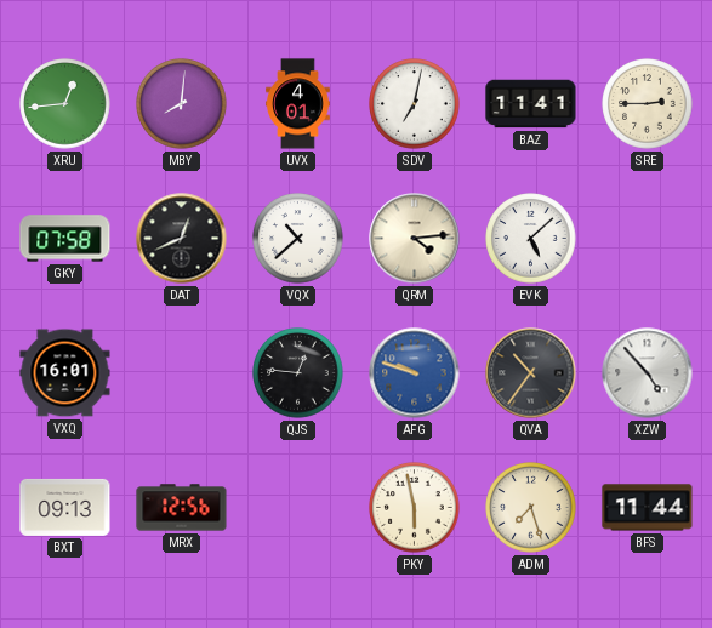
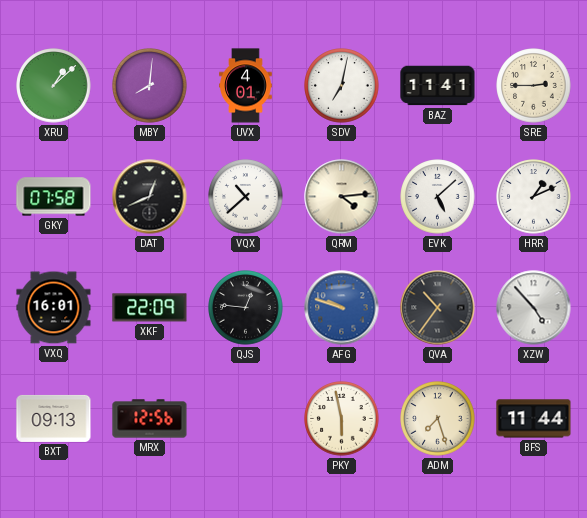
XRU: 12:44 -> 1:08
HRR: none -> 1:11
XKF: none -> 22:09
